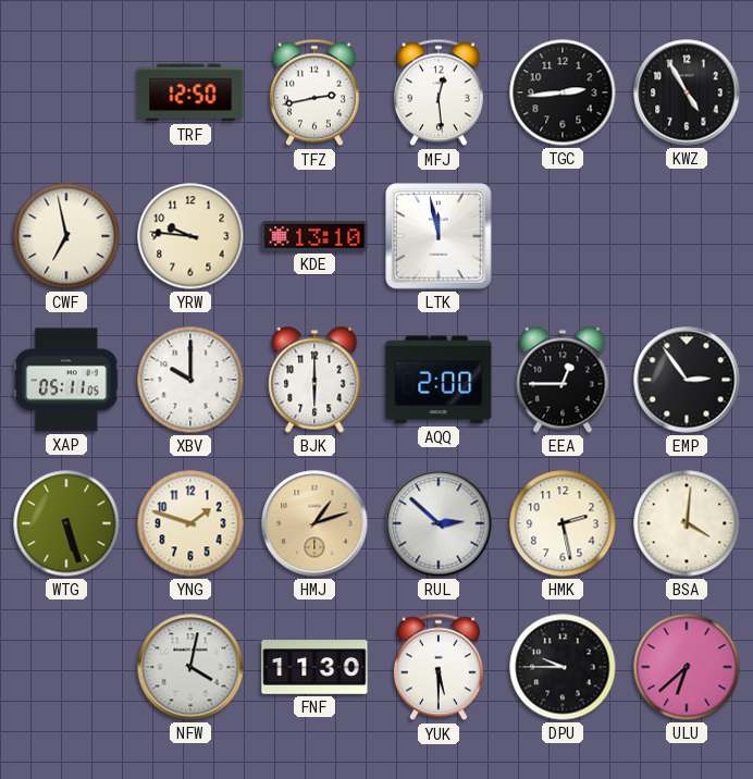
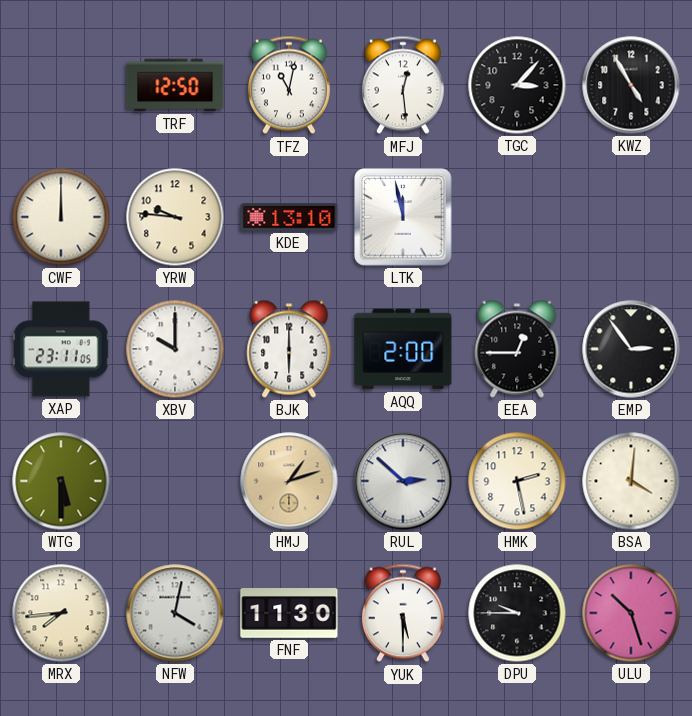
TFZ: 2:43 -> 11:02
TGC: 2:44 -> 3:07
CWF: 6:58 -> 12:00
XAP: 05:11 -> 23:11
WTG: 5:27 -> 5:30
YNG: 1:48 -> none
MRX: none -> 7:44
ULU: 6:38 -> 10:27
